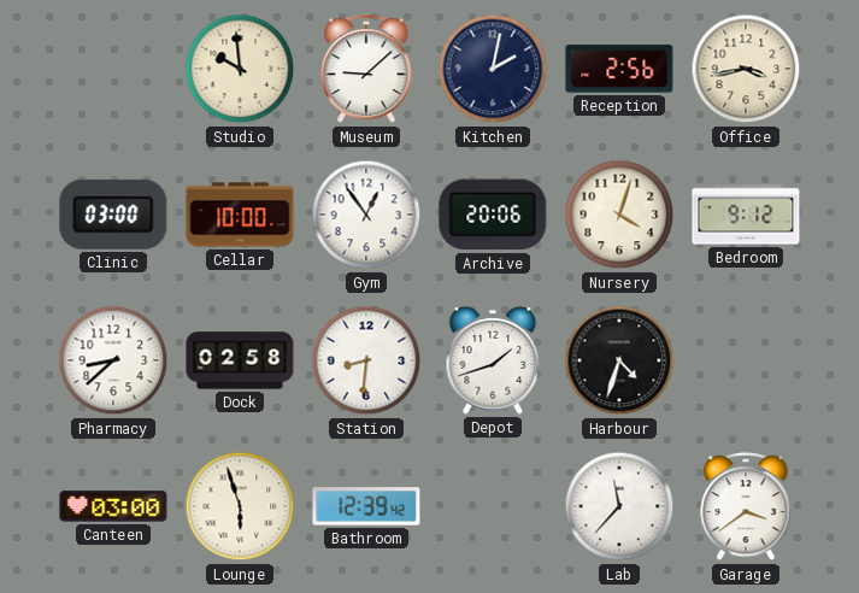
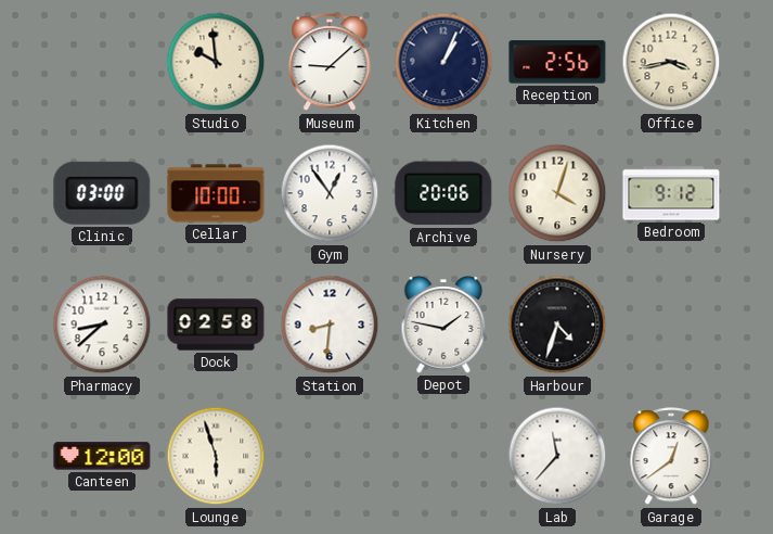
Kitchen: 2:02 -> 1:04
Depot: 1:42 -> 1:47
Canteen: 03:00 -> 12:00
Bathroom: 12:39 -> none
Garage: 3:39 -> 12:39
